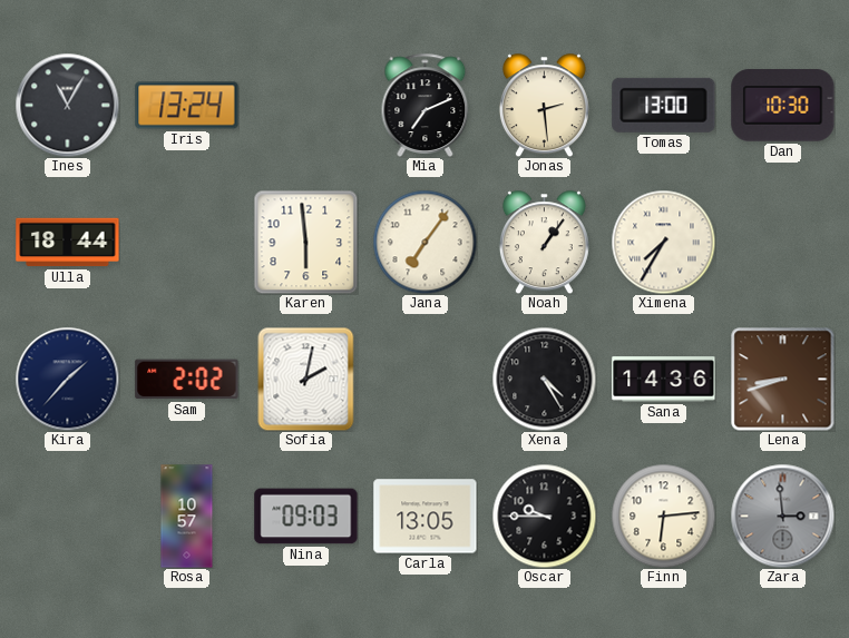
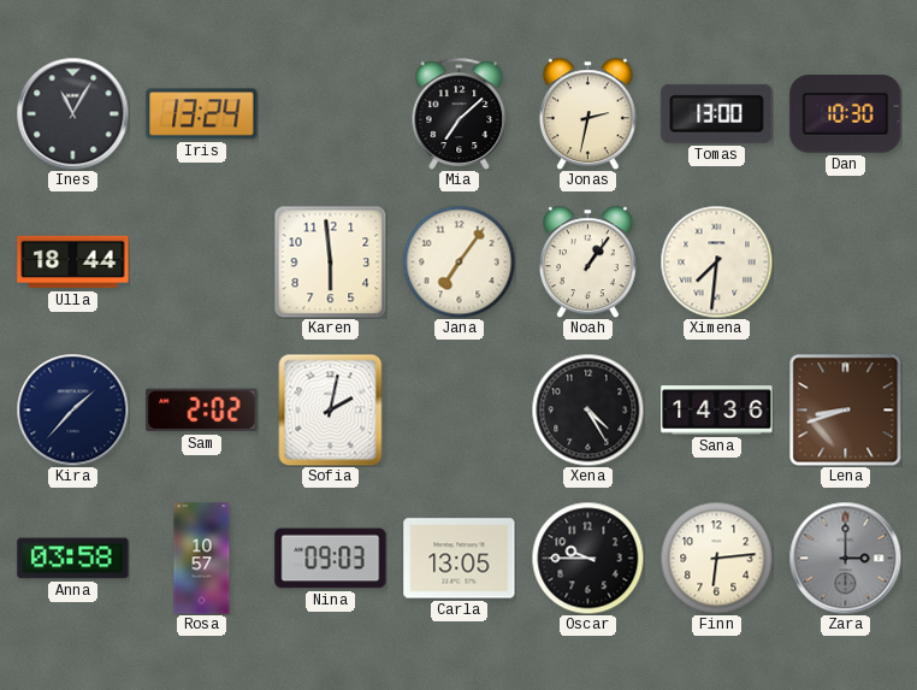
Mia: 7:11 -> 7:08
Jonas: 2:29 -> 2:32
Ximena: 7:35 -> 7:31
Anna: none -> 03:58
Zara: 2:59 -> 3:00
